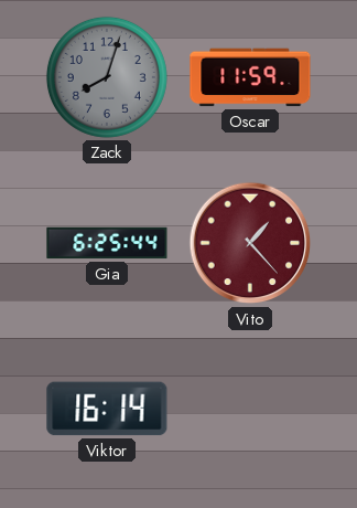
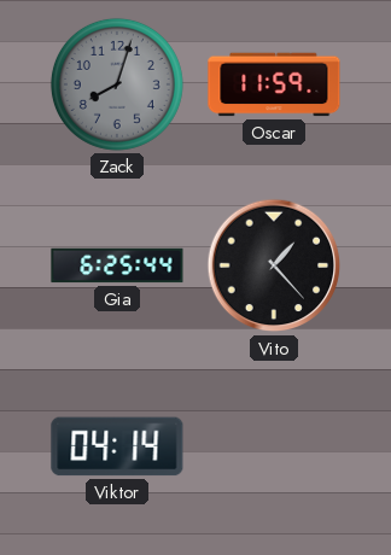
Vito dial: burgundy -> black
Viktor: 16:14 -> 04:14
